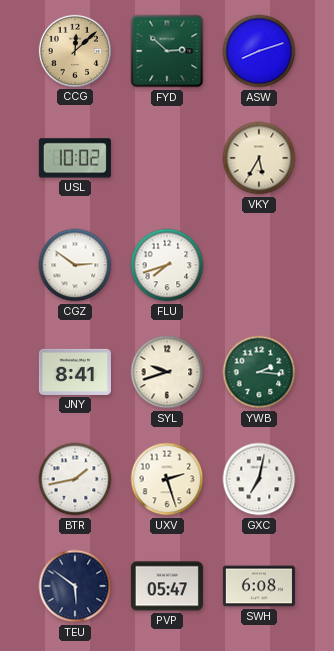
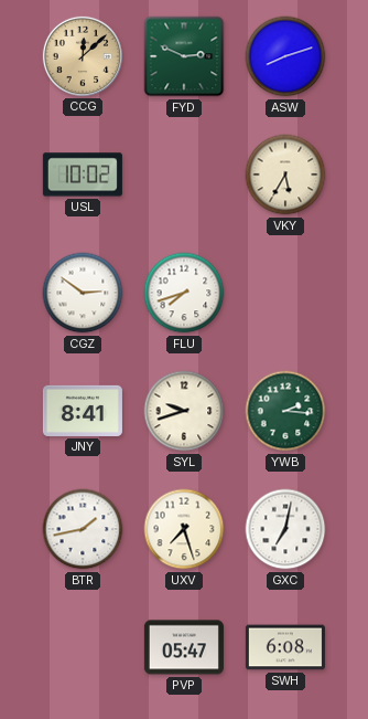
FYD: 2:52 -> 2:49
UXV: 2:27 -> 7:27
TEU: 5:51 -> none
